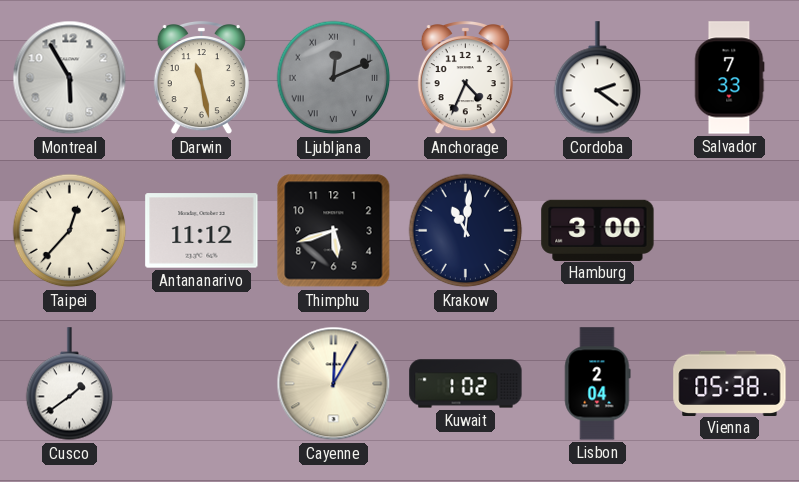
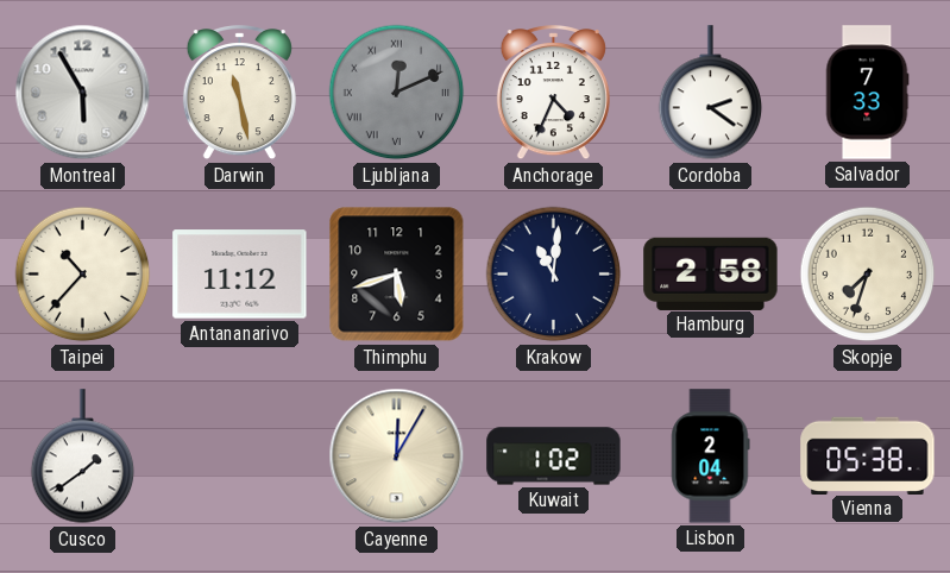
Taipei: 12:37 -> 10:37
Hamburg: 3:00 -> 2:58
Skopje: none -> 7:33
